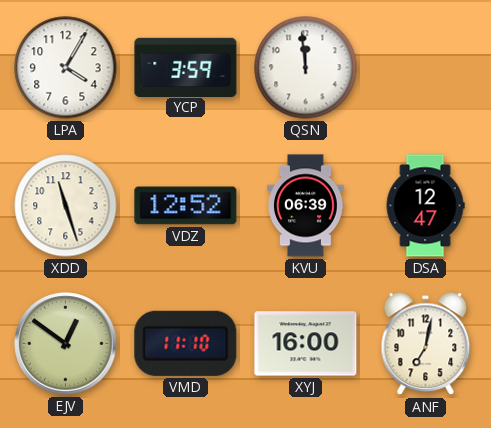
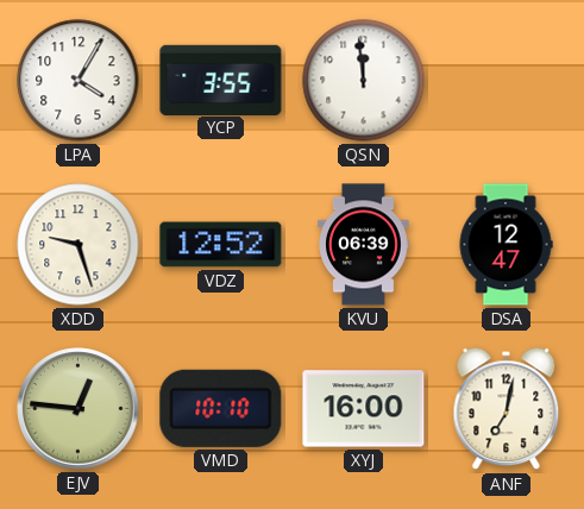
YCP: 3:59 -> 3:55
XDD: 11:27 -> 9:27
EJV: 12:51 -> 12:46
VMD: 11:10 -> 10:10
